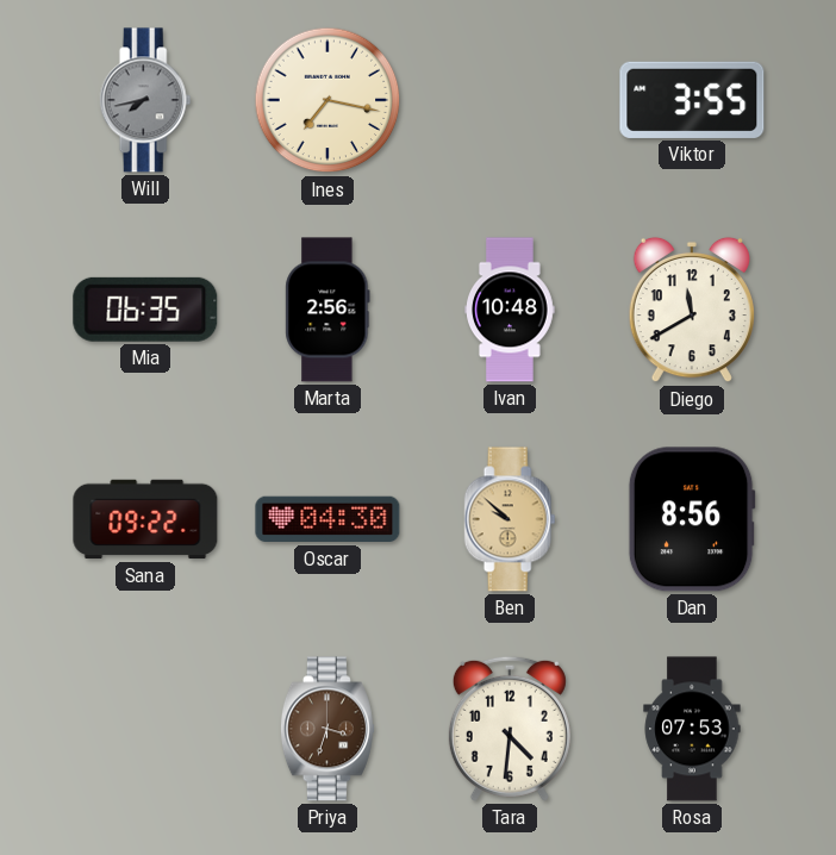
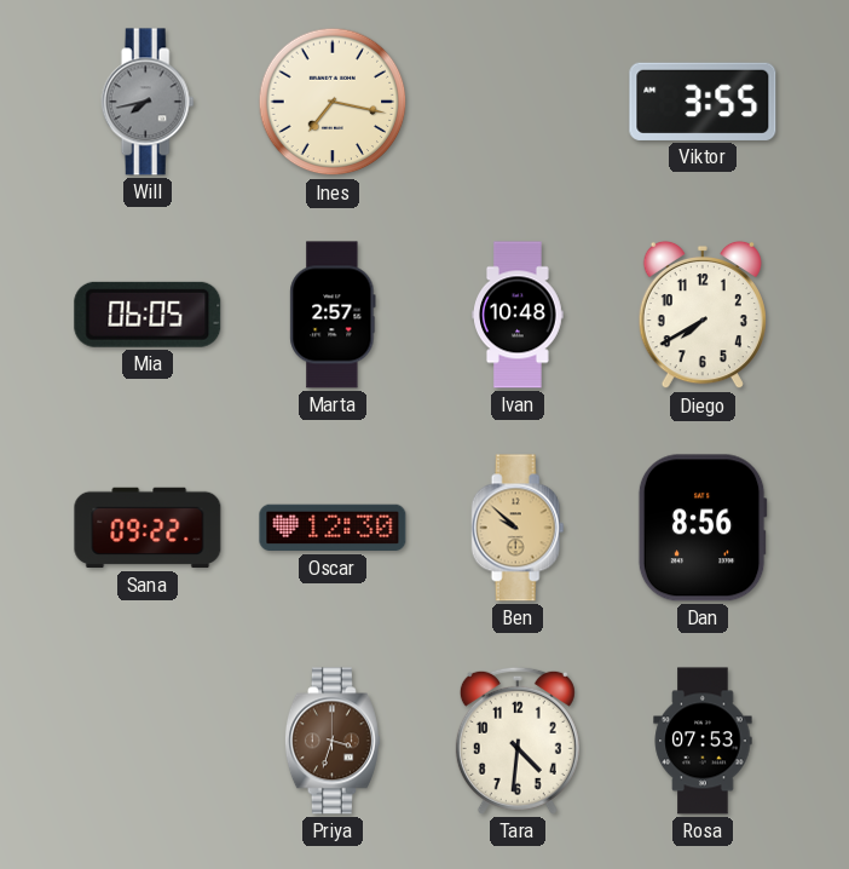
Mia: 06:35 -> 06:05
Marta: 2:56 -> 2:57
Diego: 11:40 -> 7:40
Oscar: 04:30 -> 12:30
